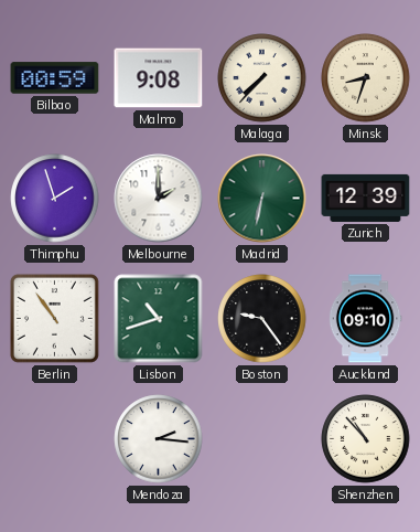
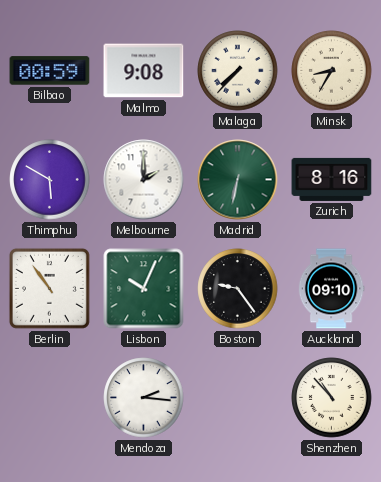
Minsk: 8:33 -> 8:35
Thimphu: 1:57 -> 5:50
Zurich: 12:39 -> 8:16
Lisbon: 10:42 -> 10:04
